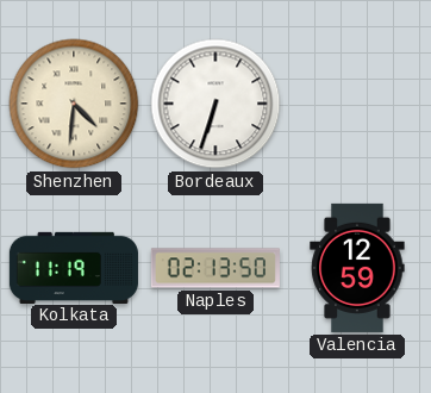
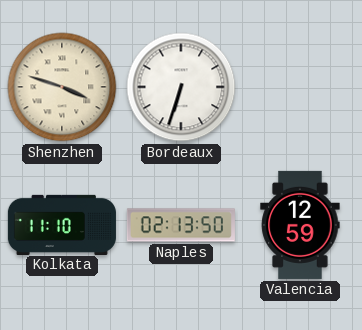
Shenzhen: 4:31 -> 3:48
Kolkata: 11:19 -> 11:10
